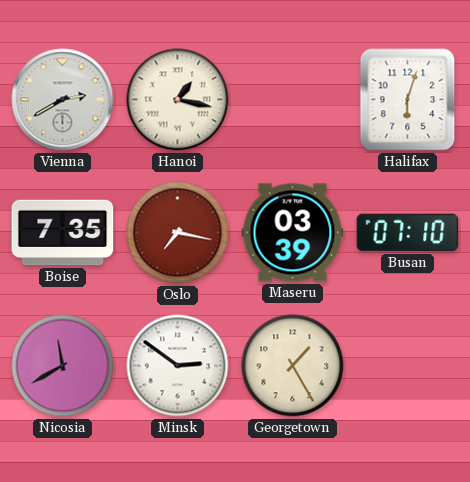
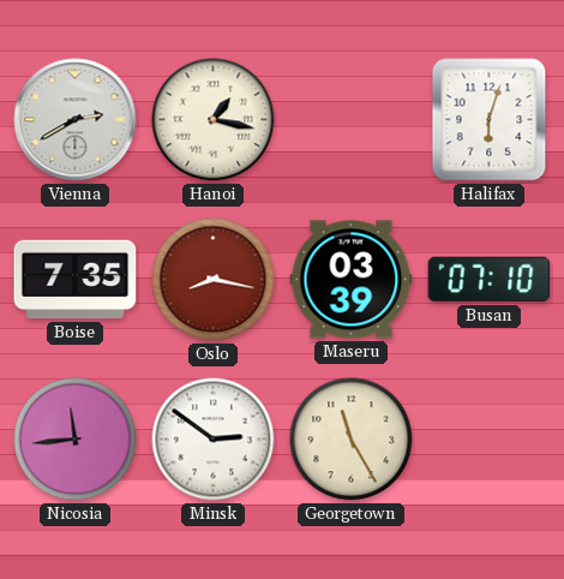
Oslo: 7:17 -> 8:17
Nicosia: 11:40 -> 11:44
Georgetown: 1:25 -> 11:25
